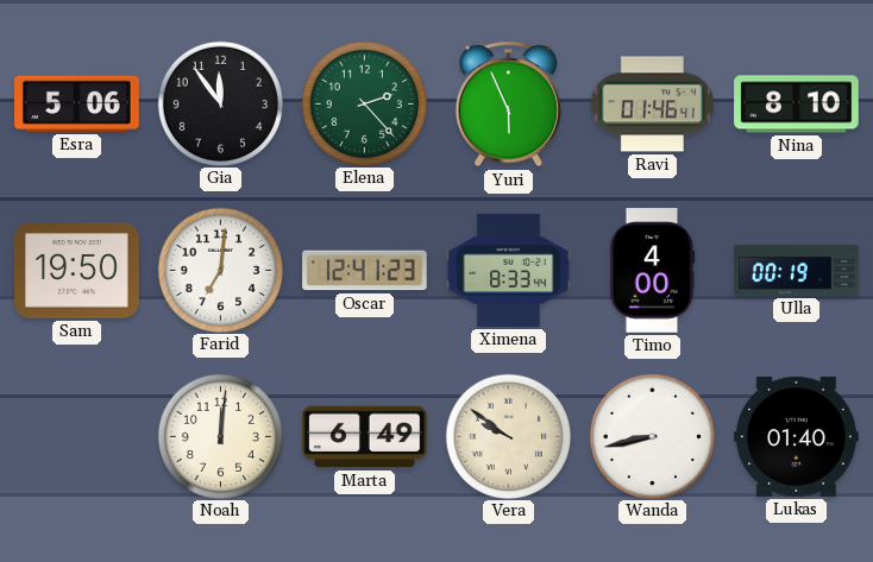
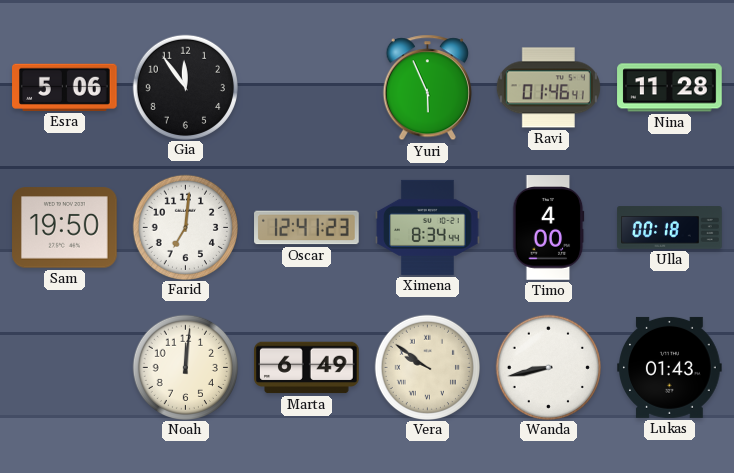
Elena: 2:23 -> none
Nina: 8:10 -> 11:28
Ximena: 8:33 -> 8:34
Ulla: 00:19 -> 00:18
Lukas: 01:40 -> 01:43
